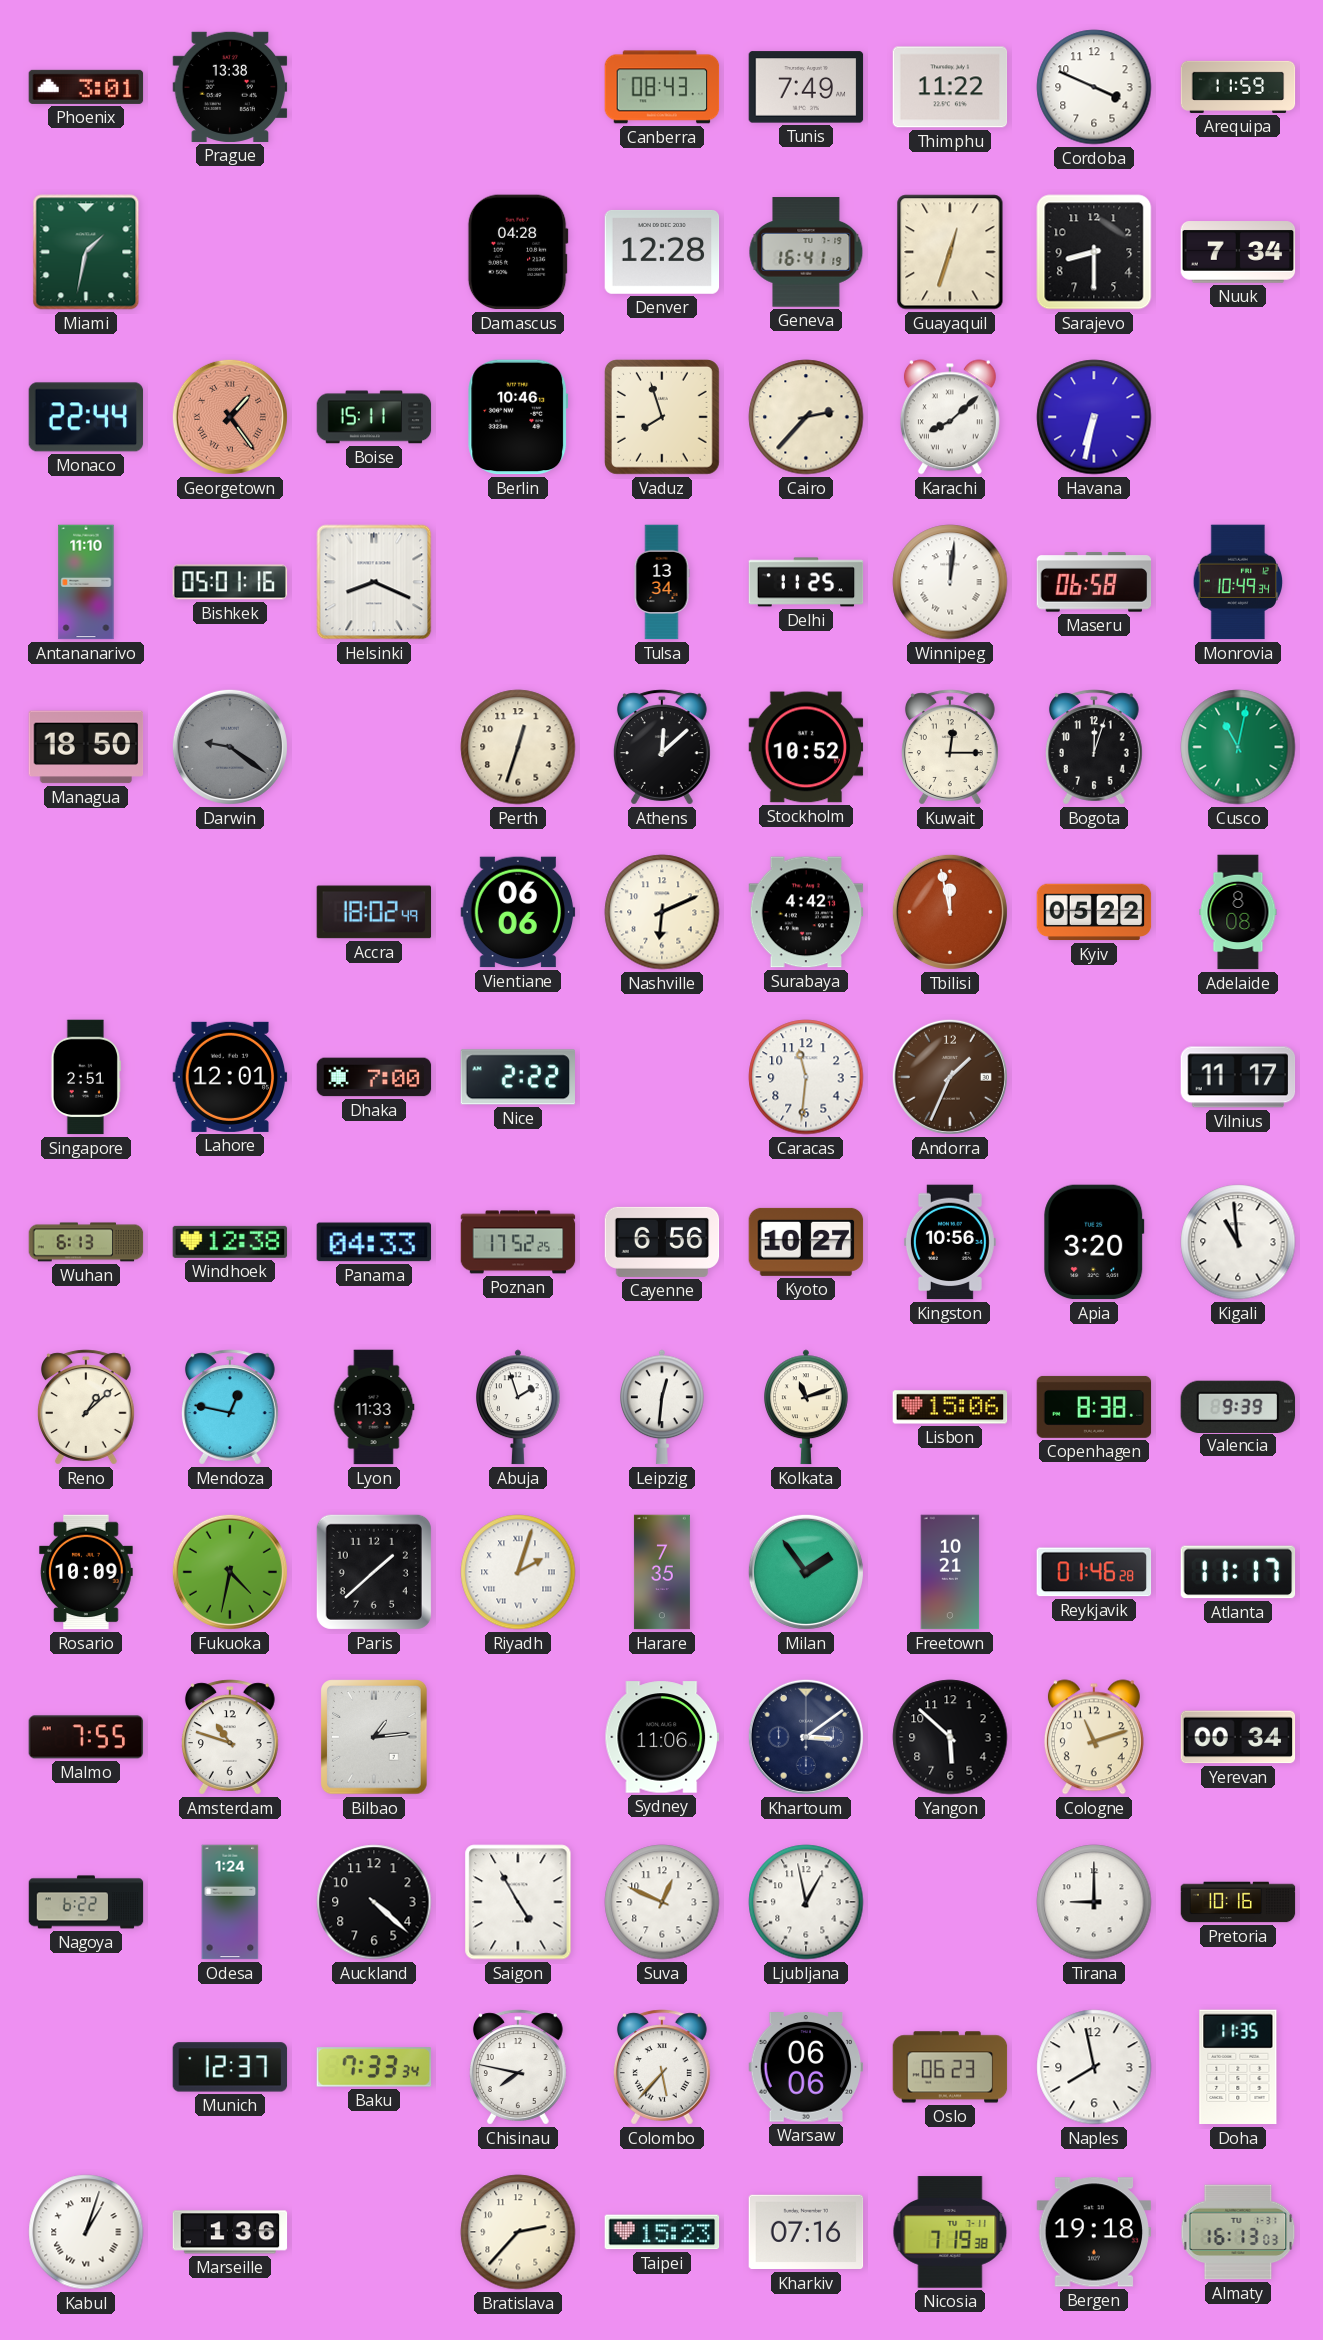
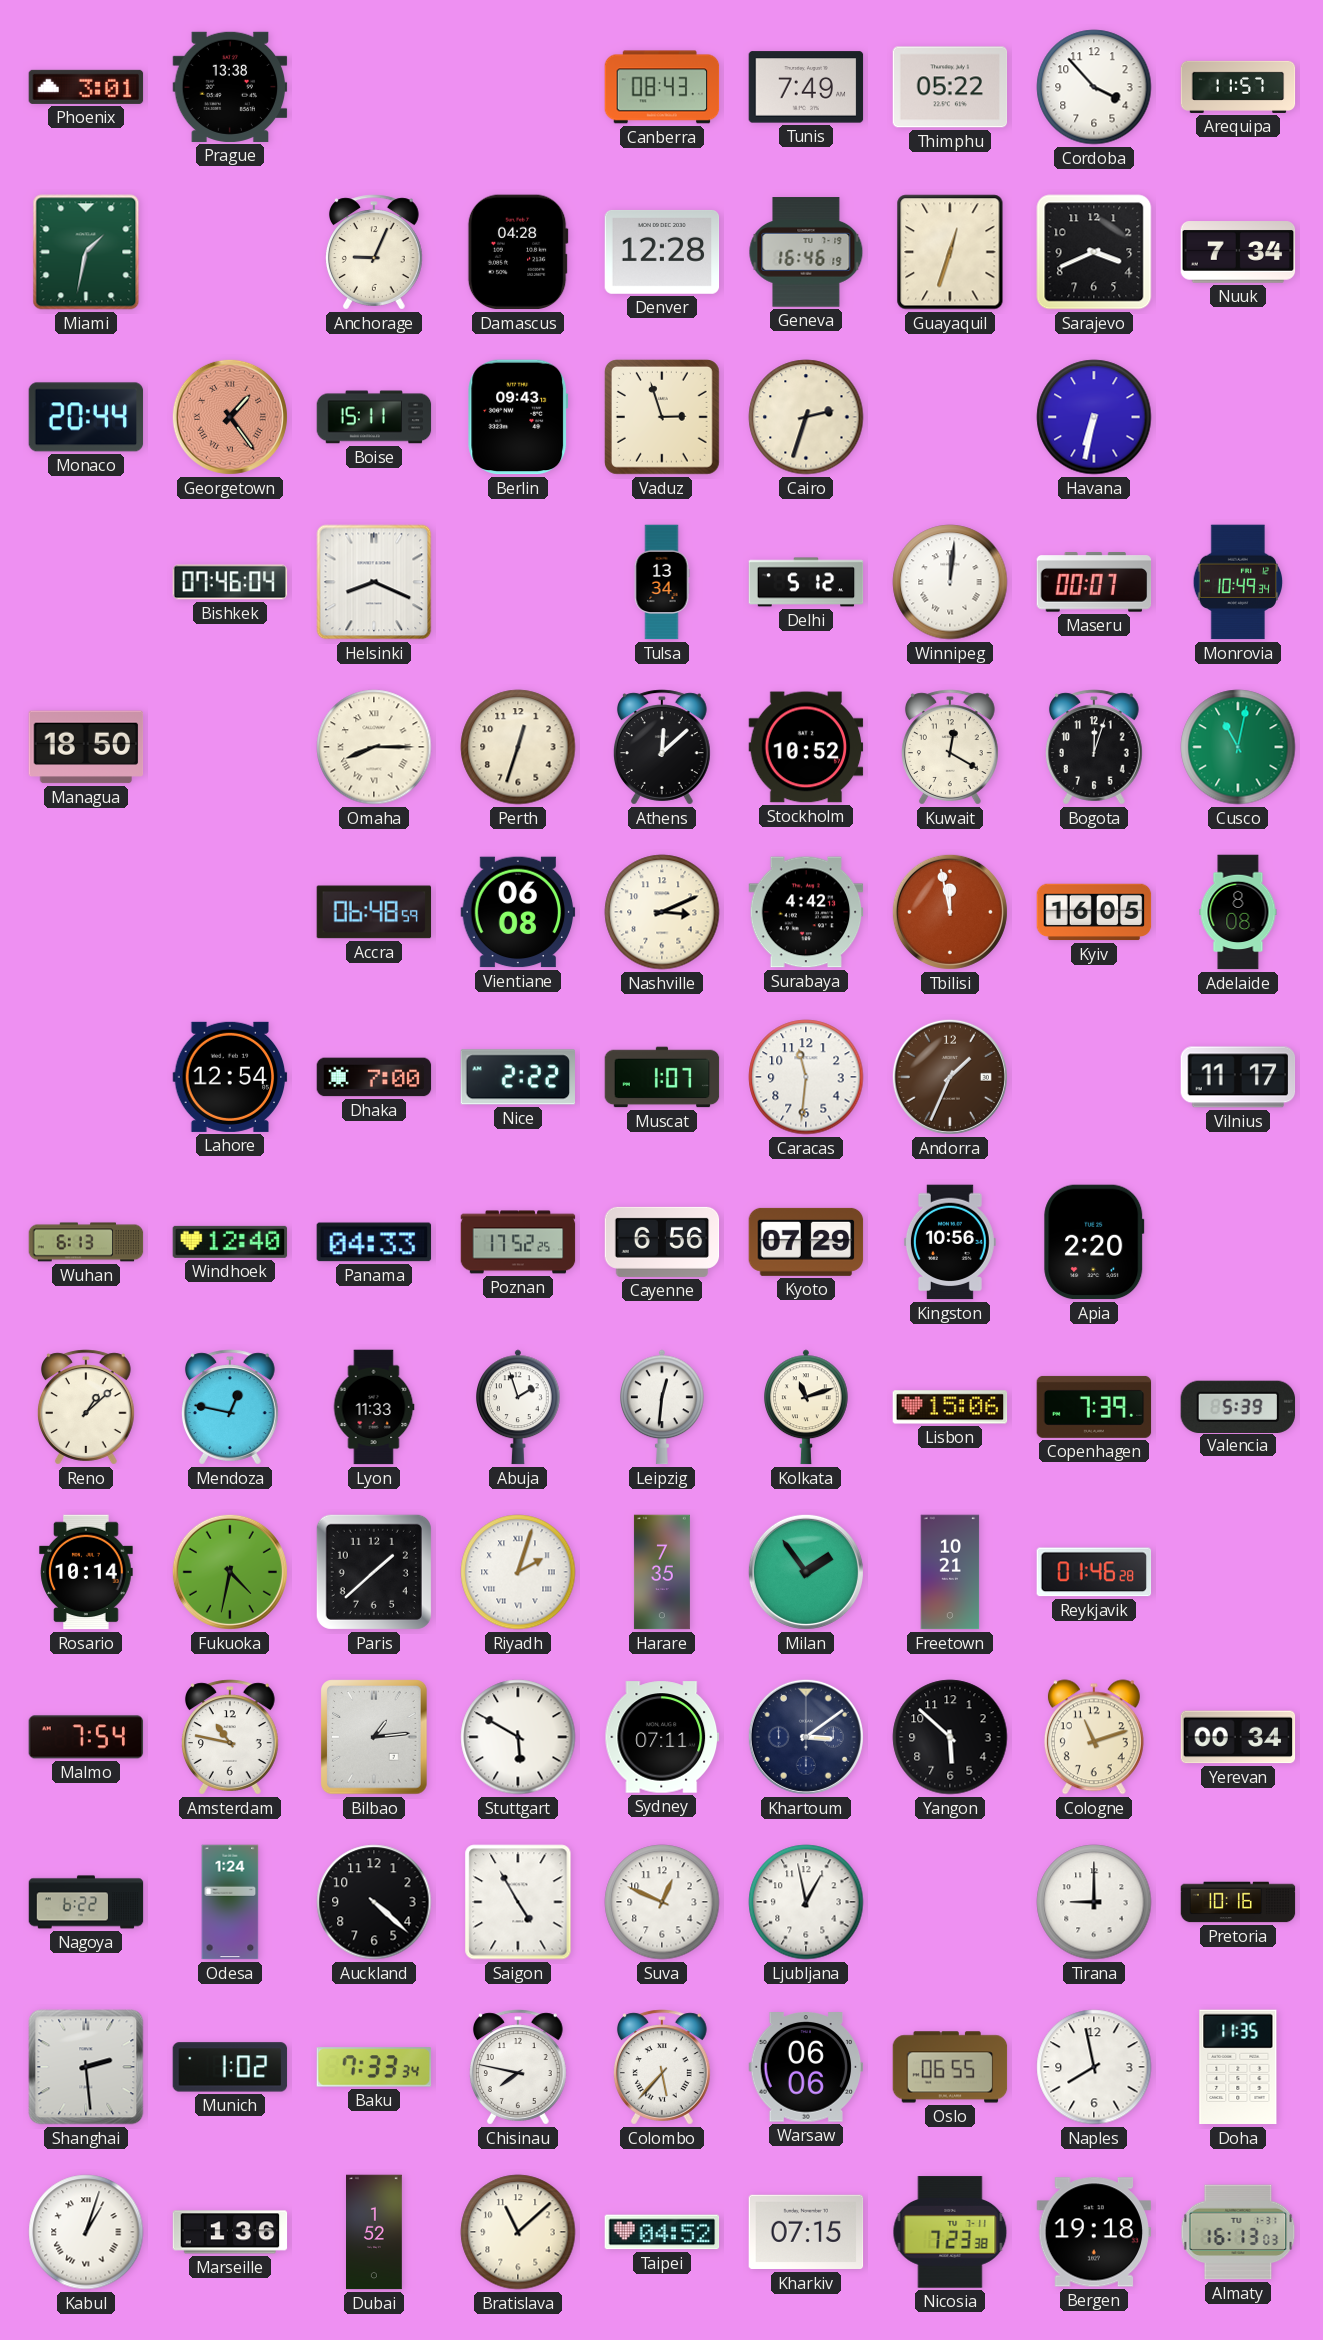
Thimphu: 11:22 -> 05:22
Cordoba: 3:49 -> 3:53
Arequipa: 11:59 -> 11:57
Anchorage: none -> 9:04
Geneva: 16:41 -> 16:46
Sarajevo: 8:30 -> 3:41
Monaco: 22:44 -> 20:44
Berlin: 10:46 -> 09:43
Vaduz: 7:57 -> 2:57
Cairo: 2:37 -> 2:33
Karachi: 8:08 -> none
Antananarivo: 11:10 -> none
Bishkek: 05:01 -> 07:46
Delhi: 11:25 -> 5:12
Maseru: 06:58 -> 00:07
Darwin: 9:21 -> none
Omaha: none -> 8:15
Kuwait: 12:15 -> 12:20
Accra: 18:02 -> 06:48
Vientiane: 06:06 -> 06:08
Nashville: 6:11 -> 3:11
Kyiv: 05:22 -> 16:05
Singapore: 2:51 -> none
Lahore: 12:01 -> 12:54
Muscat: none -> 1:07
Windhoek: 12:38 -> 12:40
Kyoto: 10:27 -> 07:29
Apia: 3:20 -> 2:20
Kigali: 10:59 -> none
Copenhagen: 8:38 -> 7:39
Valencia: 9:39 -> 5:39
Rosario: 10:09 -> 10:14
Atlanta: 11:17 -> none
Malmo: 7:55 -> 7:54
Amsterdam: 10:48 -> 10:47
Stuttgart: none -> 5:50
Sydney: 11:06 -> 07:11
Shanghai: none -> 2:29
Munich: 12:37 -> 1:02
Oslo: 06:23 -> 06:55
Dubai: none -> 1:52
Bratislava: 2:37 -> 11:08
Taipei: 15:23 -> 04:52
Kharkiv: 07:16 -> 07:15
Nicosia: 7:19 -> 7:23
